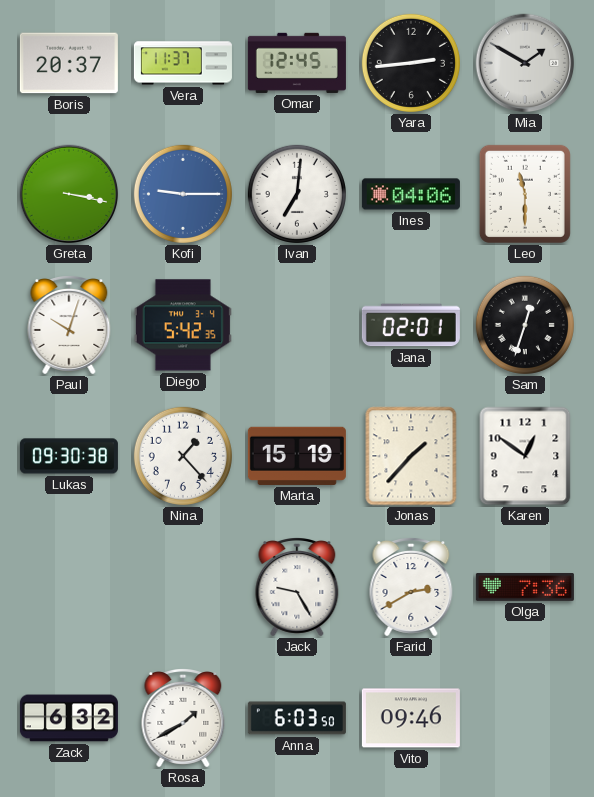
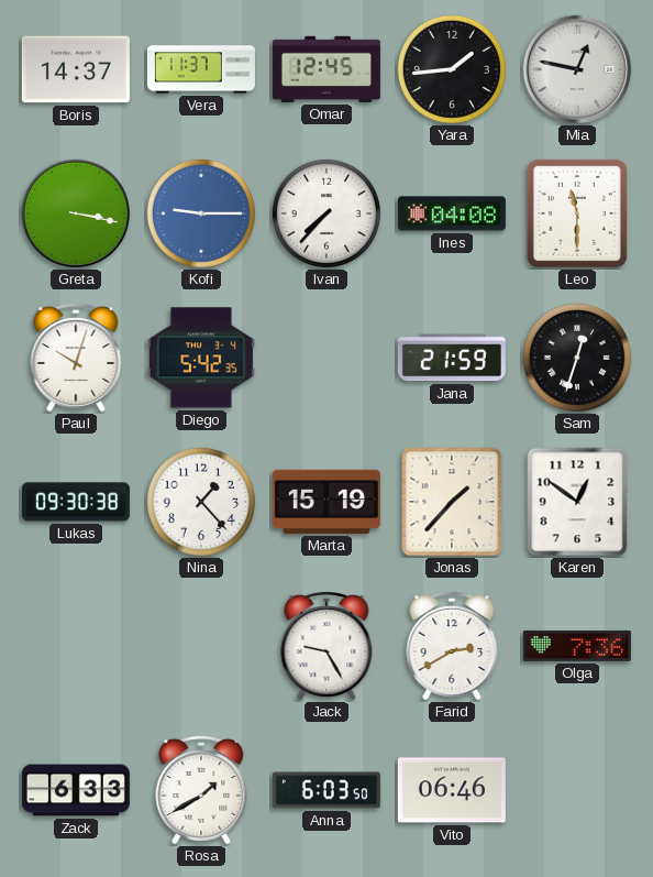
Boris: 20:37 -> 14:37
Yara: 2:44 -> 1:44
Mia: 1:50 -> 12:47
Ivan: 7:01 -> 7:37
Ines: 04:06 -> 04:08
Jana: 02:01 -> 21:59
Zack: 6:32 -> 6:33
Vito: 09:46 -> 06:46
